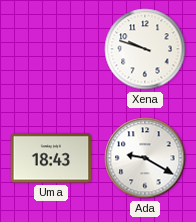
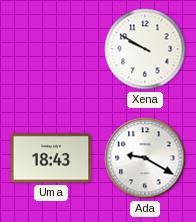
Xena: 9:48 -> 9:50
